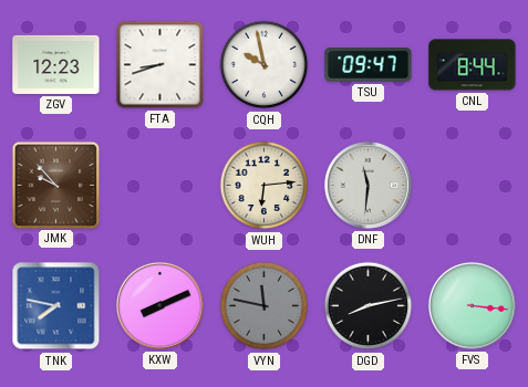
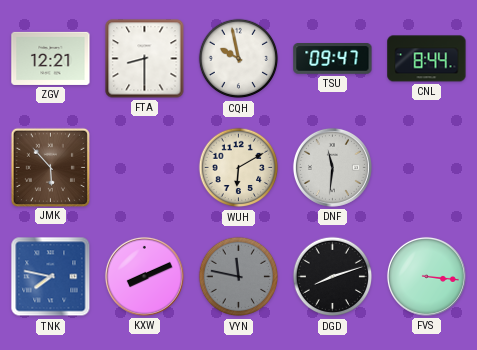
ZGV: 12:23 -> 12:21
FTA: 8:42 -> 8:30
JMK: 9:53 -> 5:53
WUH: 6:14 -> 6:10
DGD: 8:13 -> 8:12
